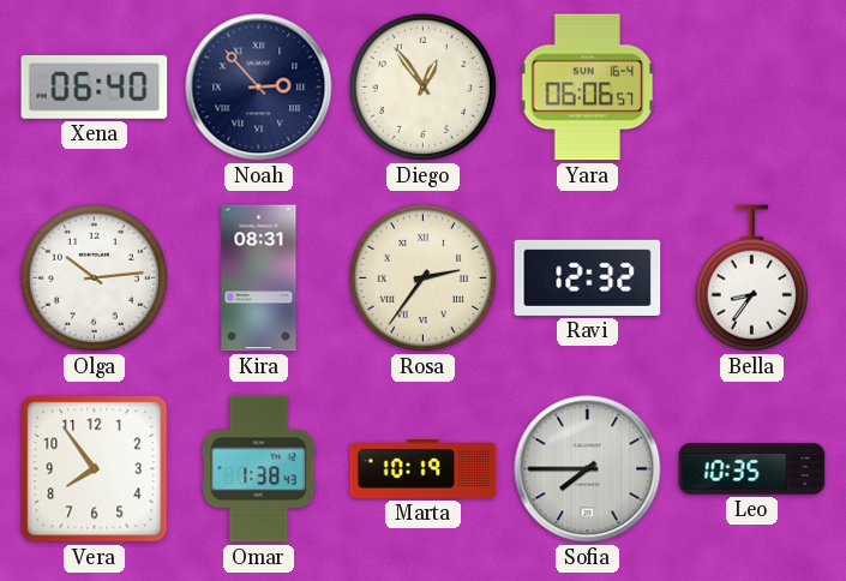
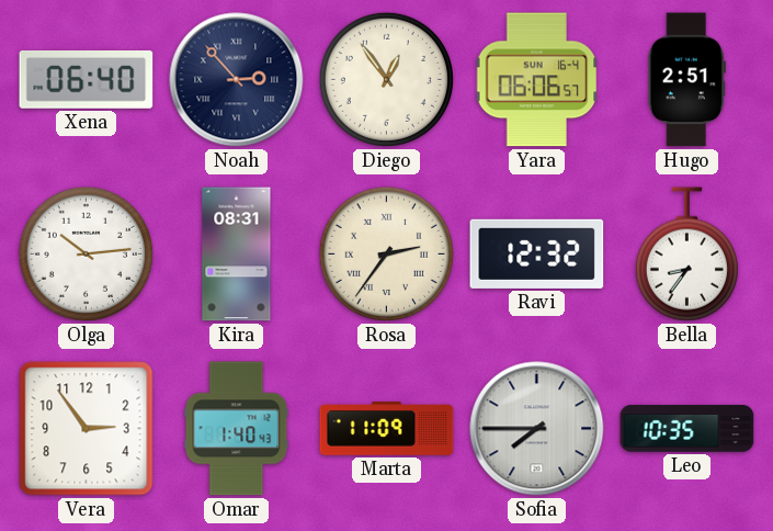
Hugo: none -> 2:51
Vera: 7:54 -> 2:54
Omar: 1:38 -> 1:40
Marta: 10:19 -> 11:09
